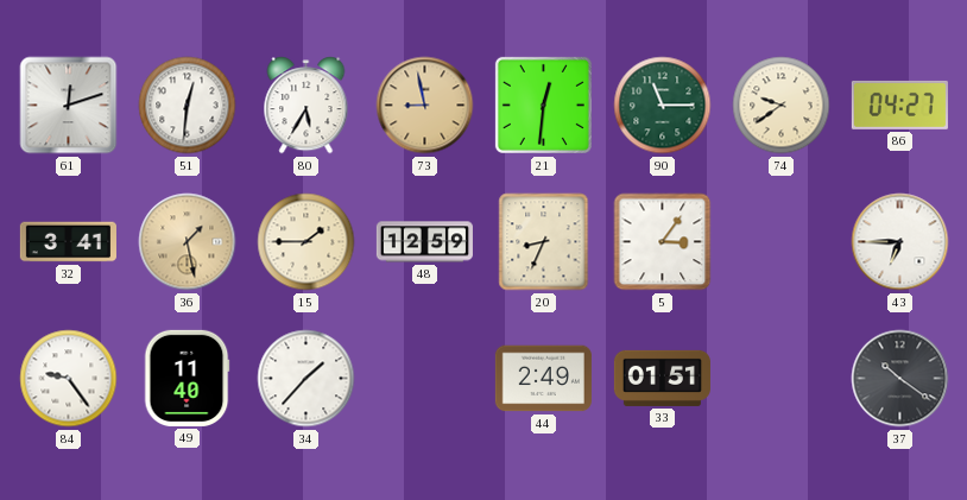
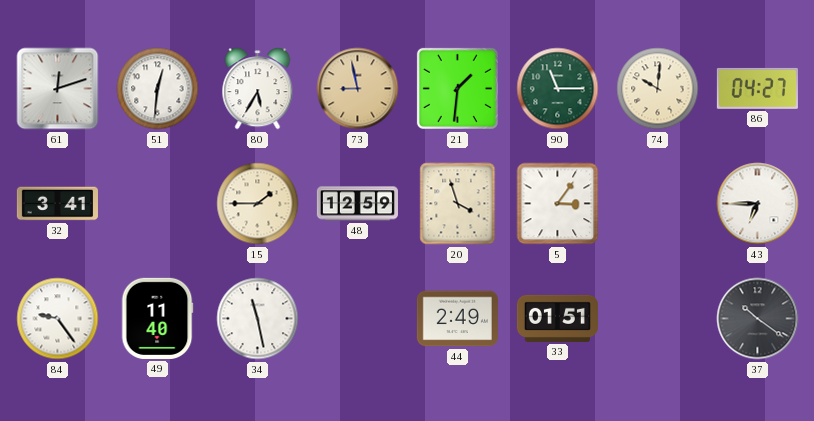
21: 12:31 -> 1:31
74: 9:39 -> 10:01
36: 1:28 -> none
20: 8:34 -> 3:57
34: 1:37 -> 11:28
